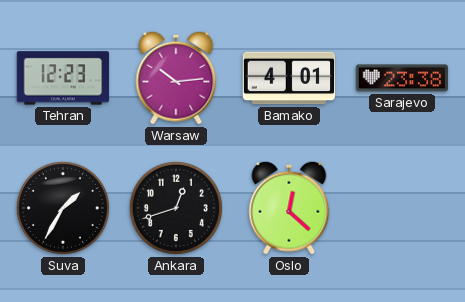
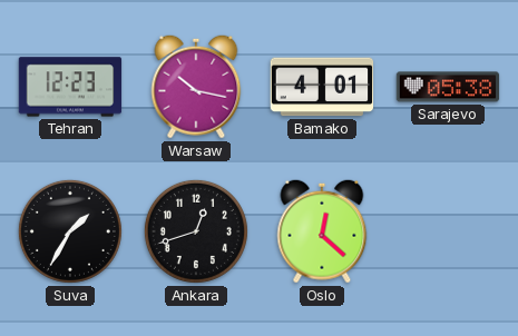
Warsaw: 10:14 -> 10:17
Sarajevo: 23:38 -> 05:38
